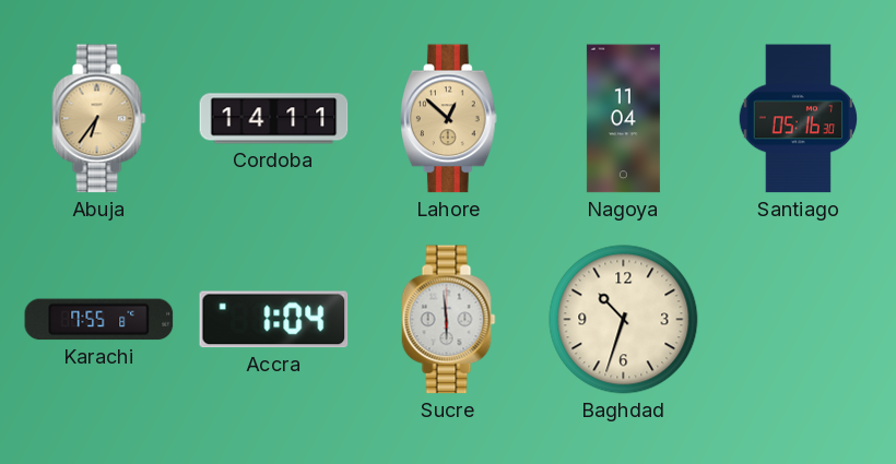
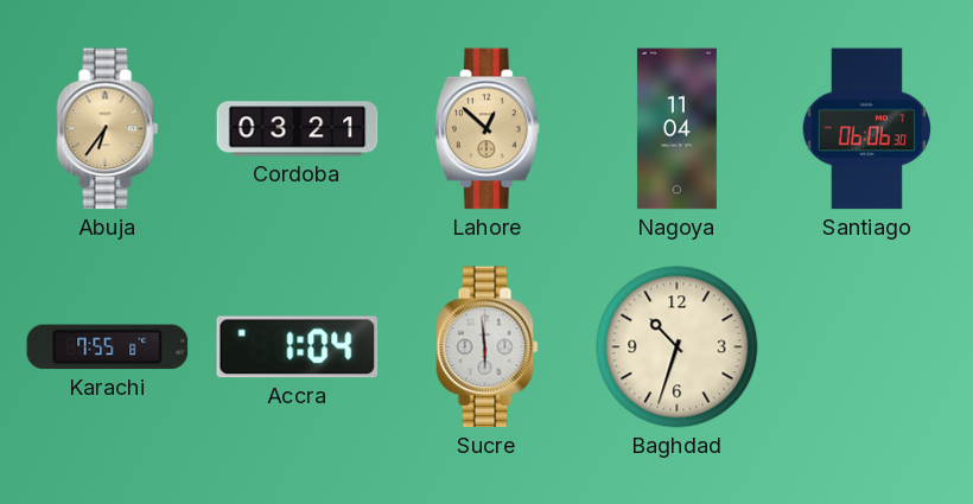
Cordoba: 14:11 -> 03:21
Santiago: 05:16 -> 06:06
